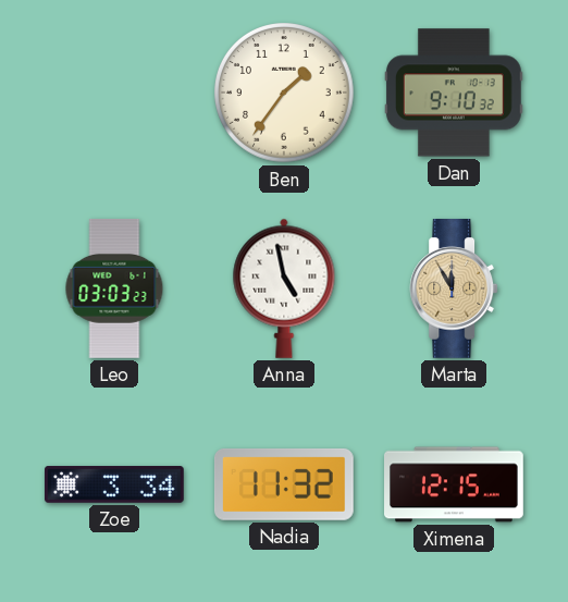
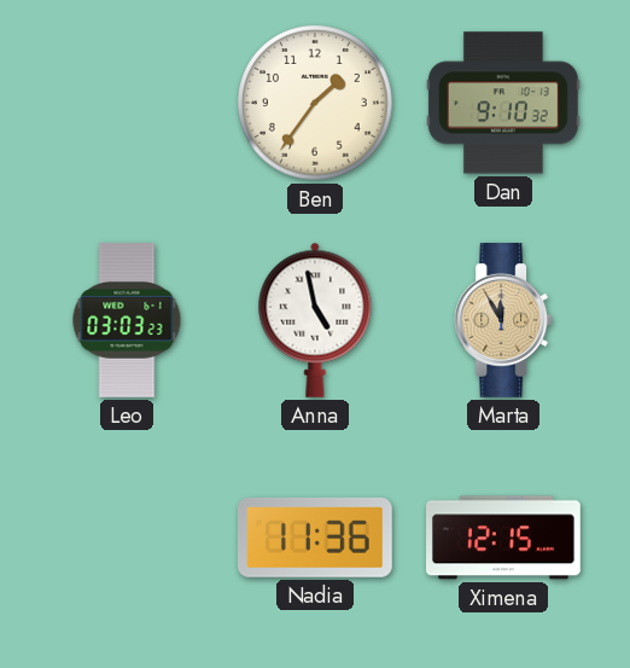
Zoe: 3:34 -> none
Nadia: 11:32 -> 11:36
